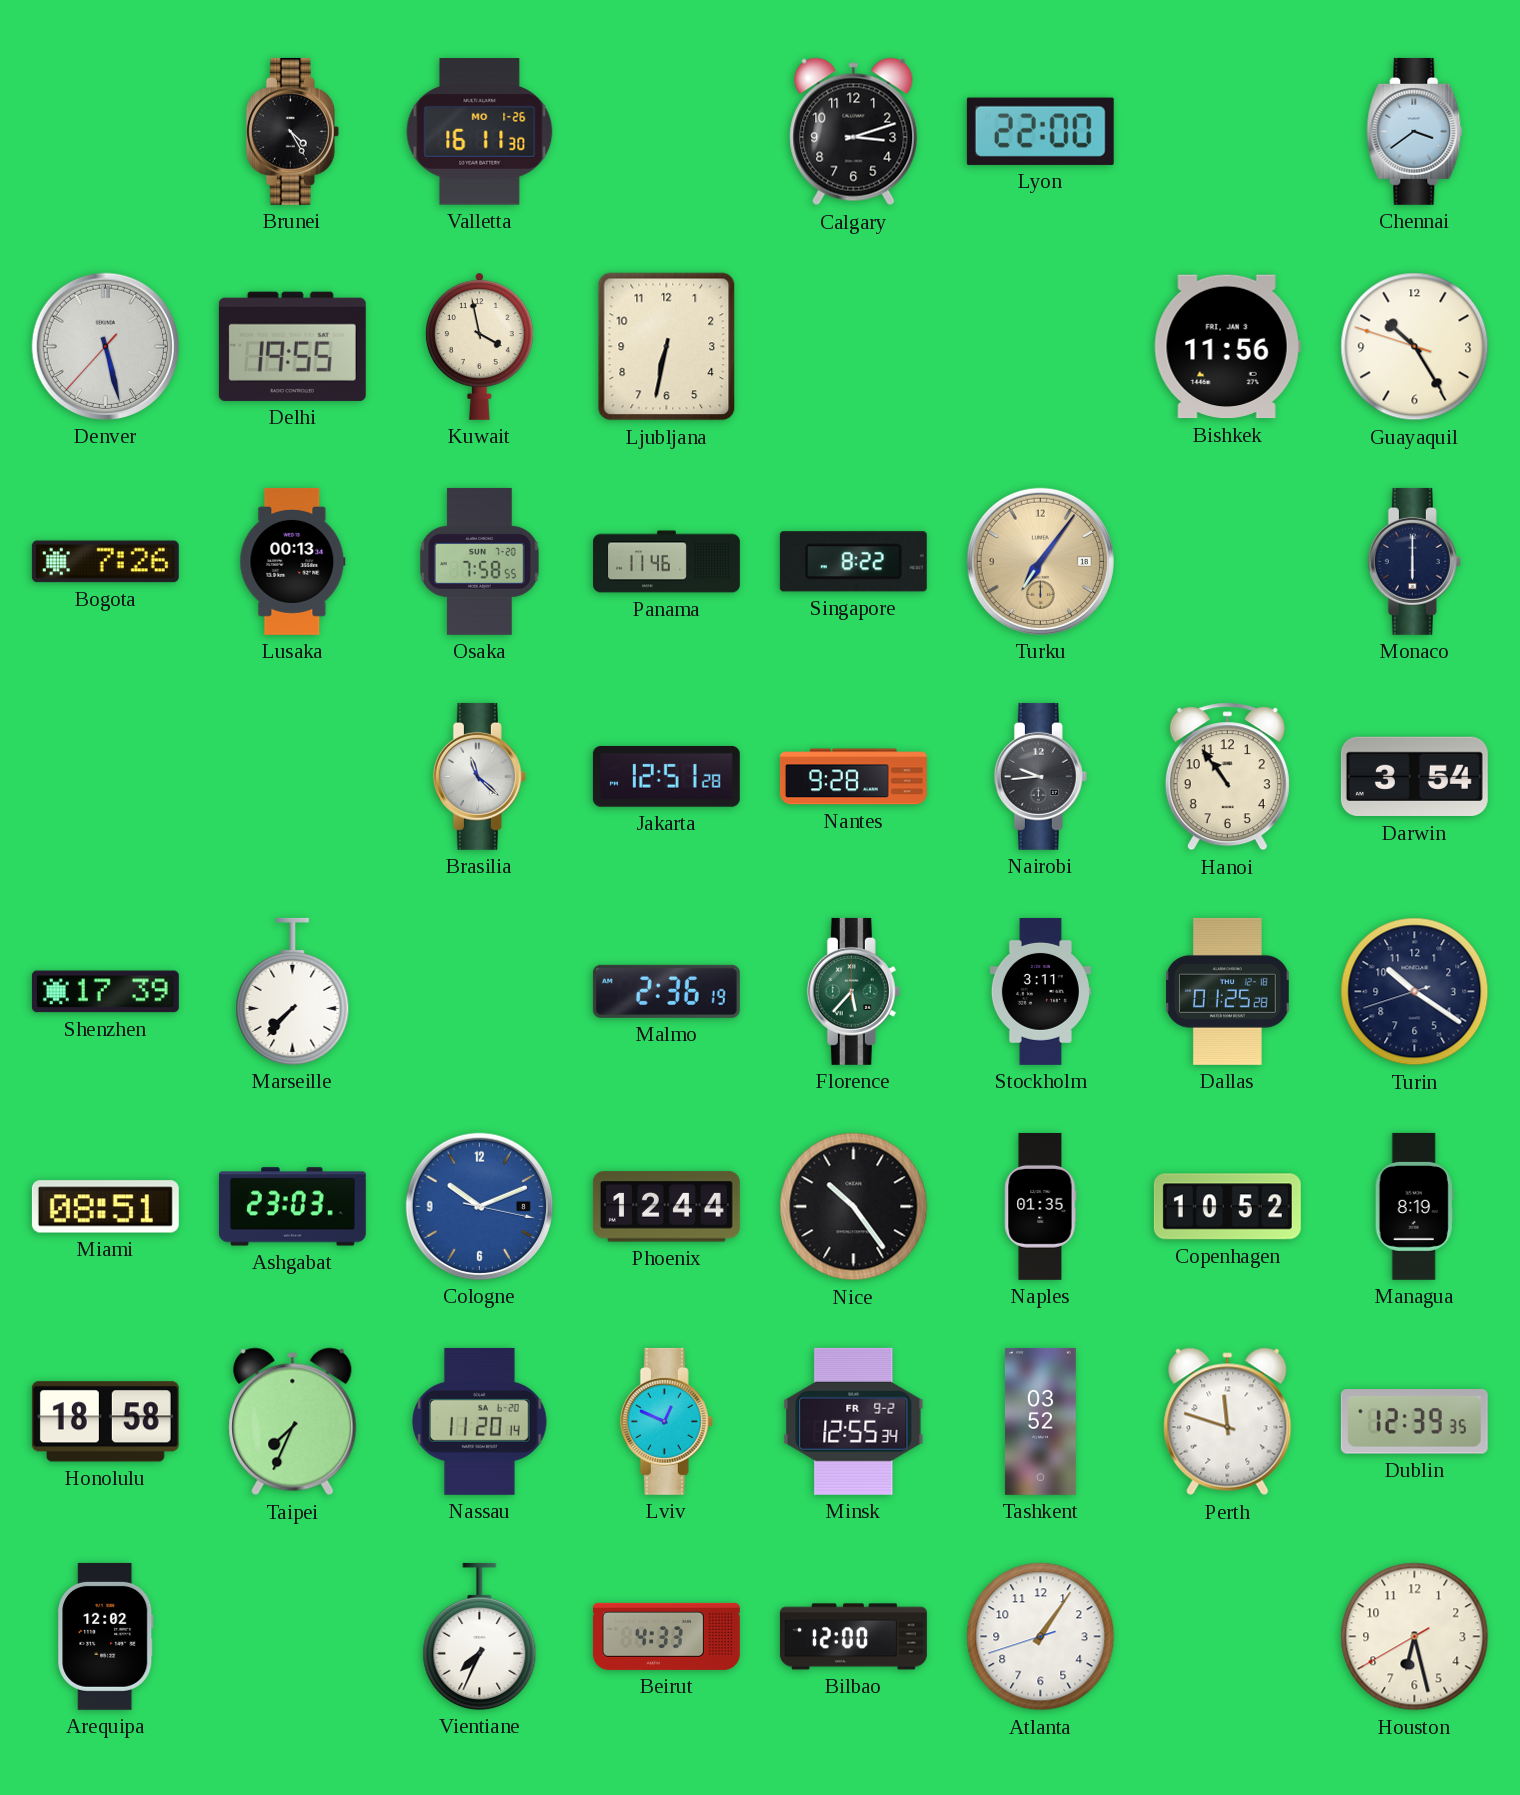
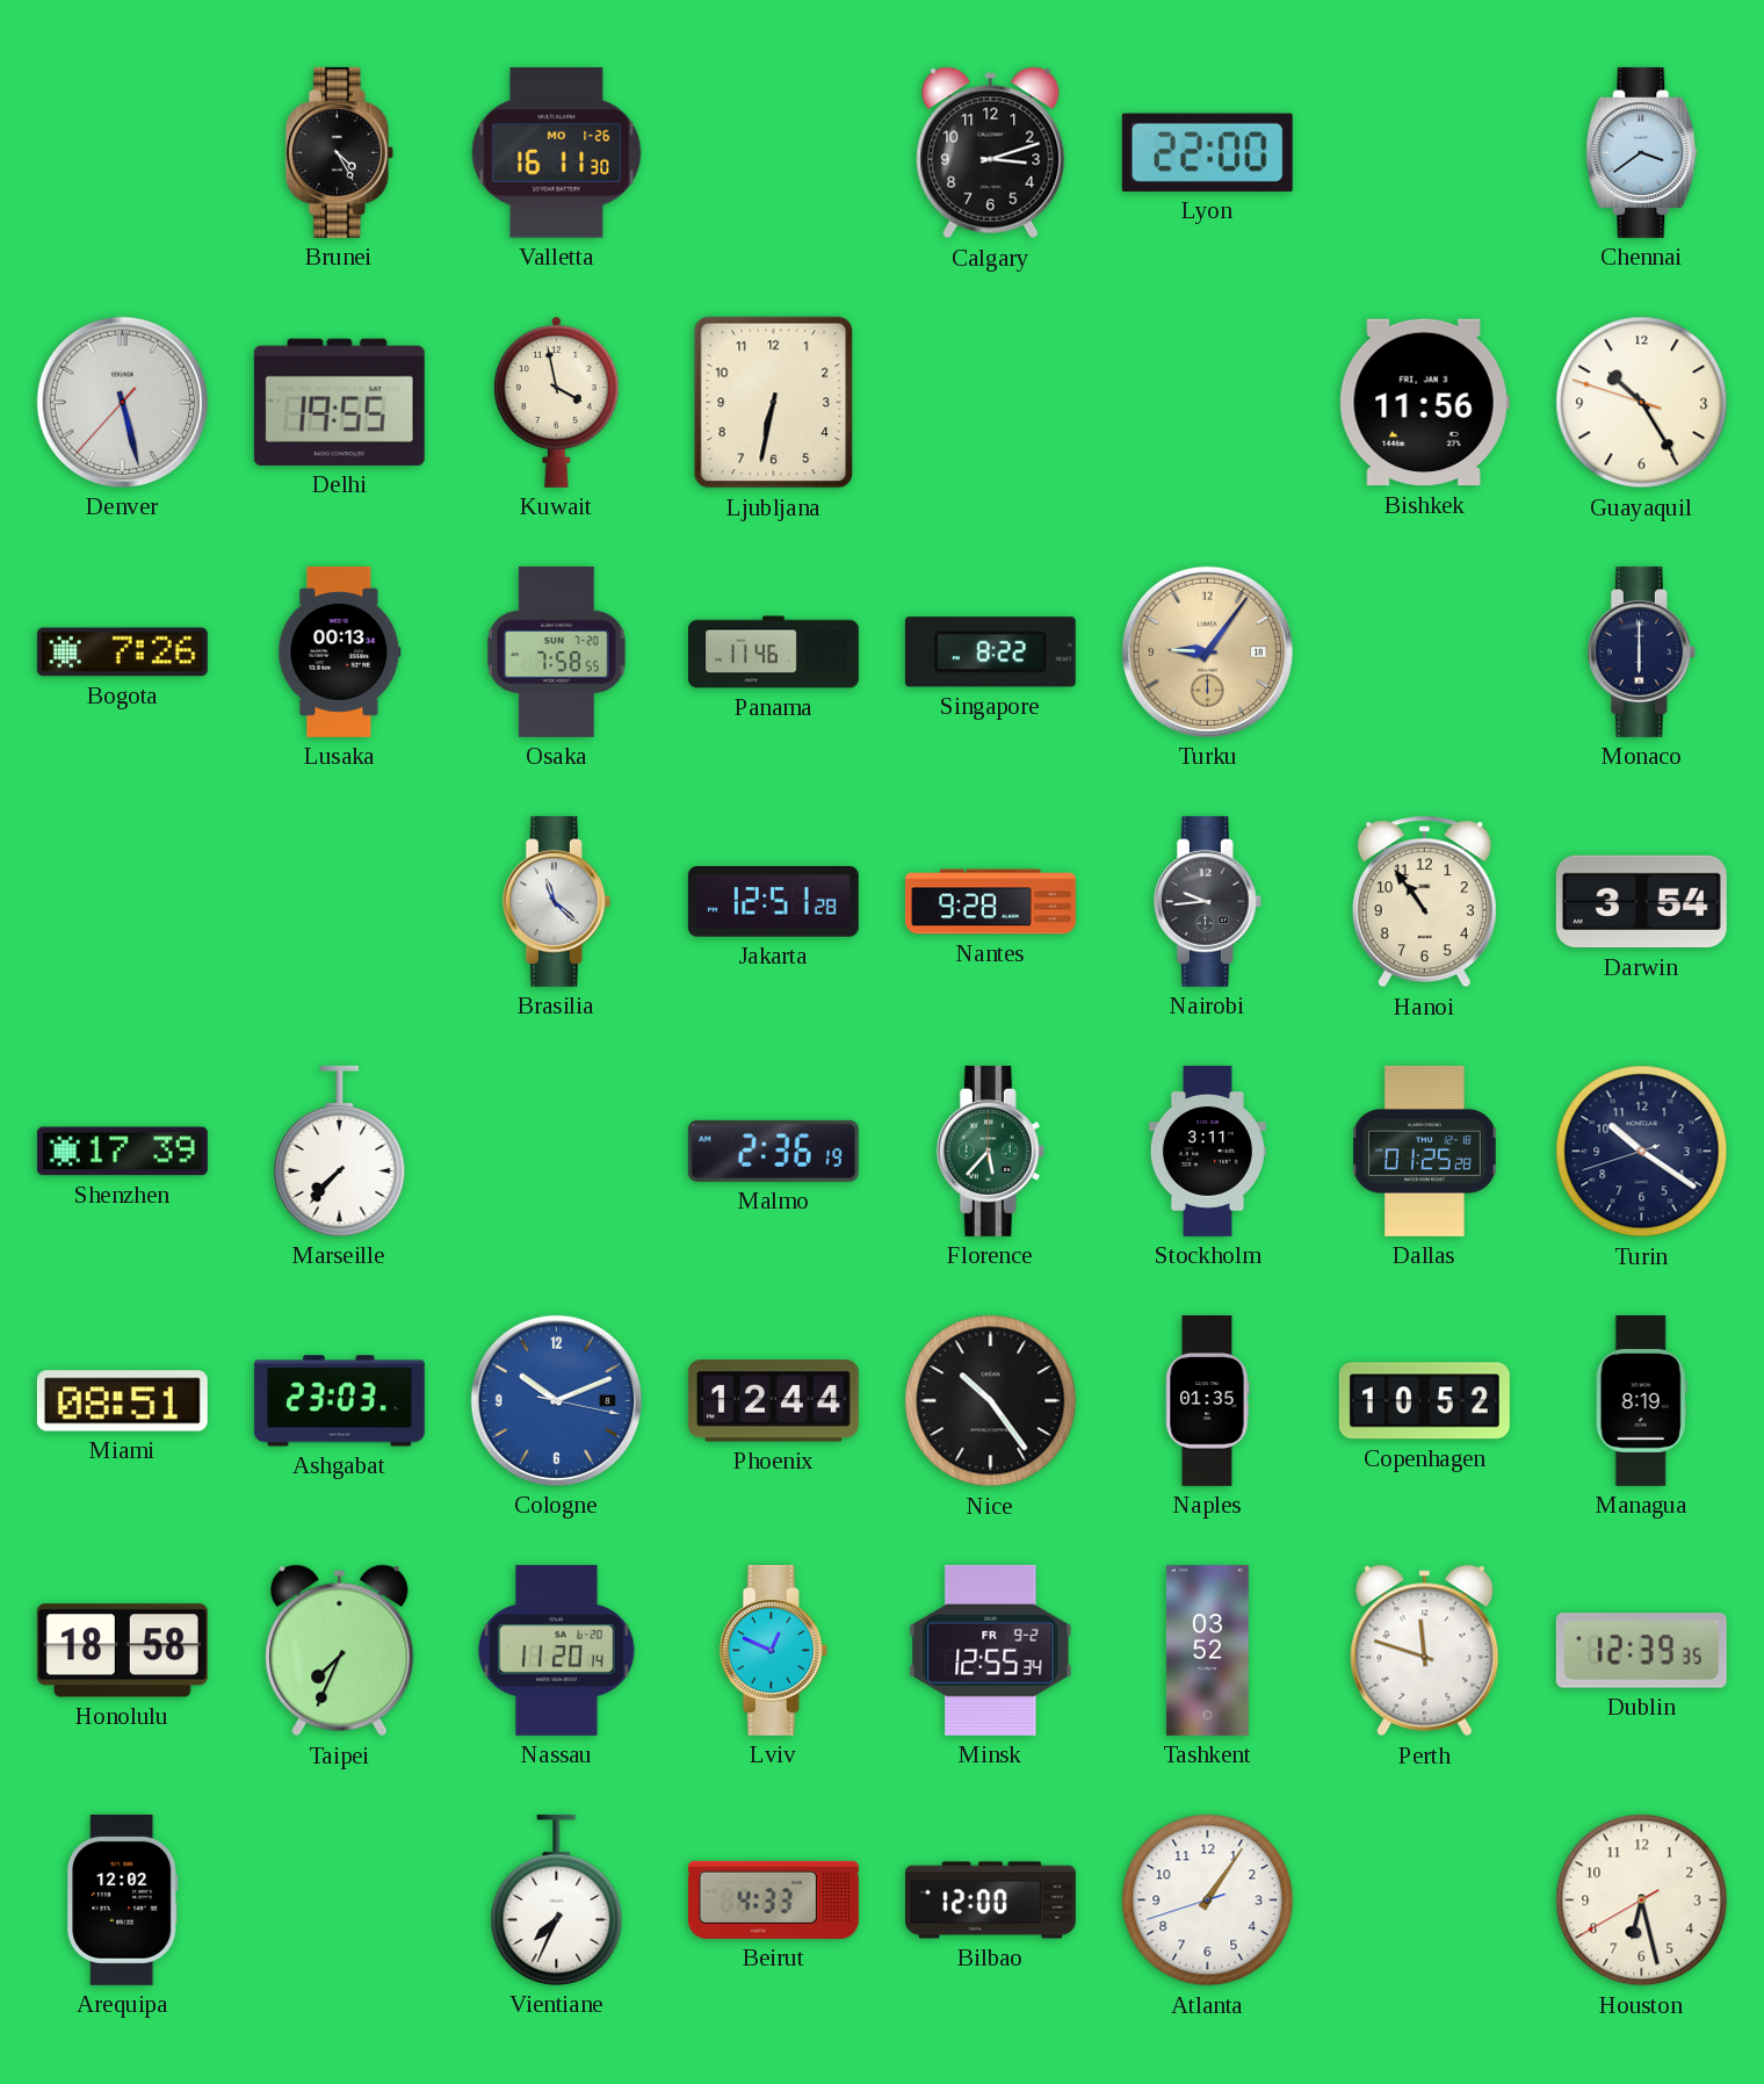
Turku: 7:06 -> 9:06
